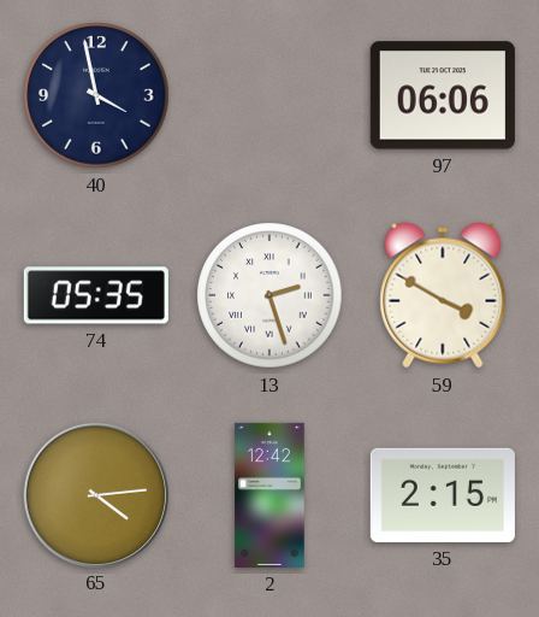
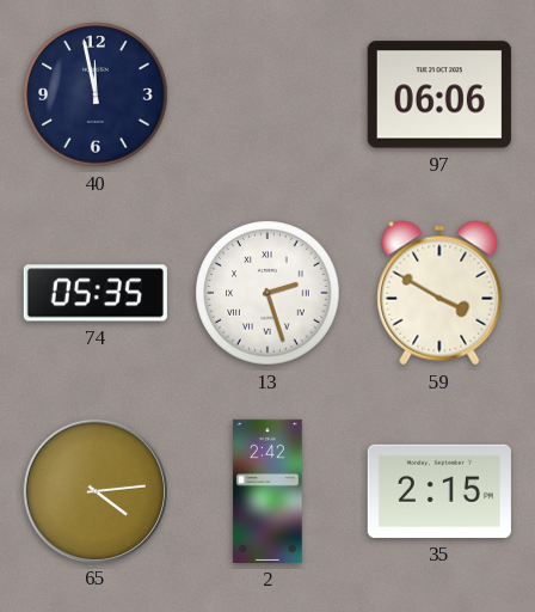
40: 3:58 -> 11:58
2: 12:42 -> 2:42
